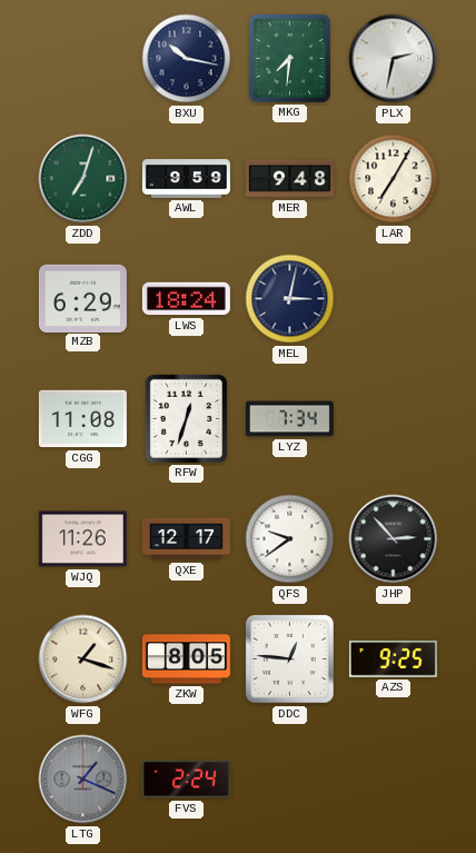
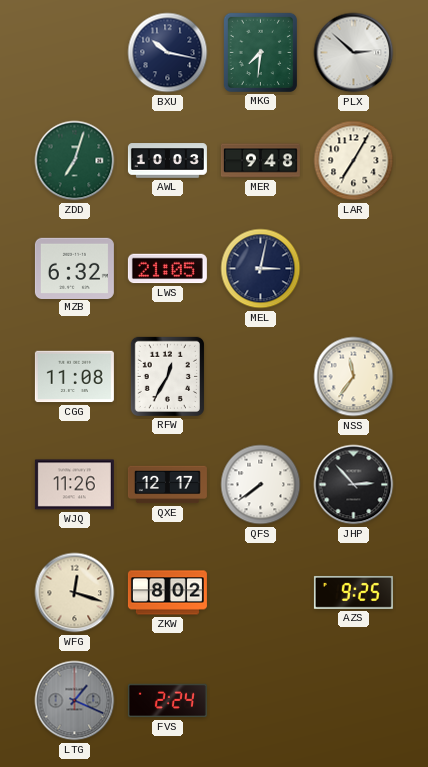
PLX: 2:32 -> 2:52
AWL: 9:59 -> 10:03
MZB: 6:29 -> 6:32
LWS: 18:24 -> 21:05
RFW: 12:33 -> 12:35
LYZ: 7:34 -> none
NSS: none -> 11:36
QFS: 9:39 -> 7:39
WFG: 1:18 -> 12:18
ZKW: 8:05 -> 8:02
DDC: 12:46 -> none
